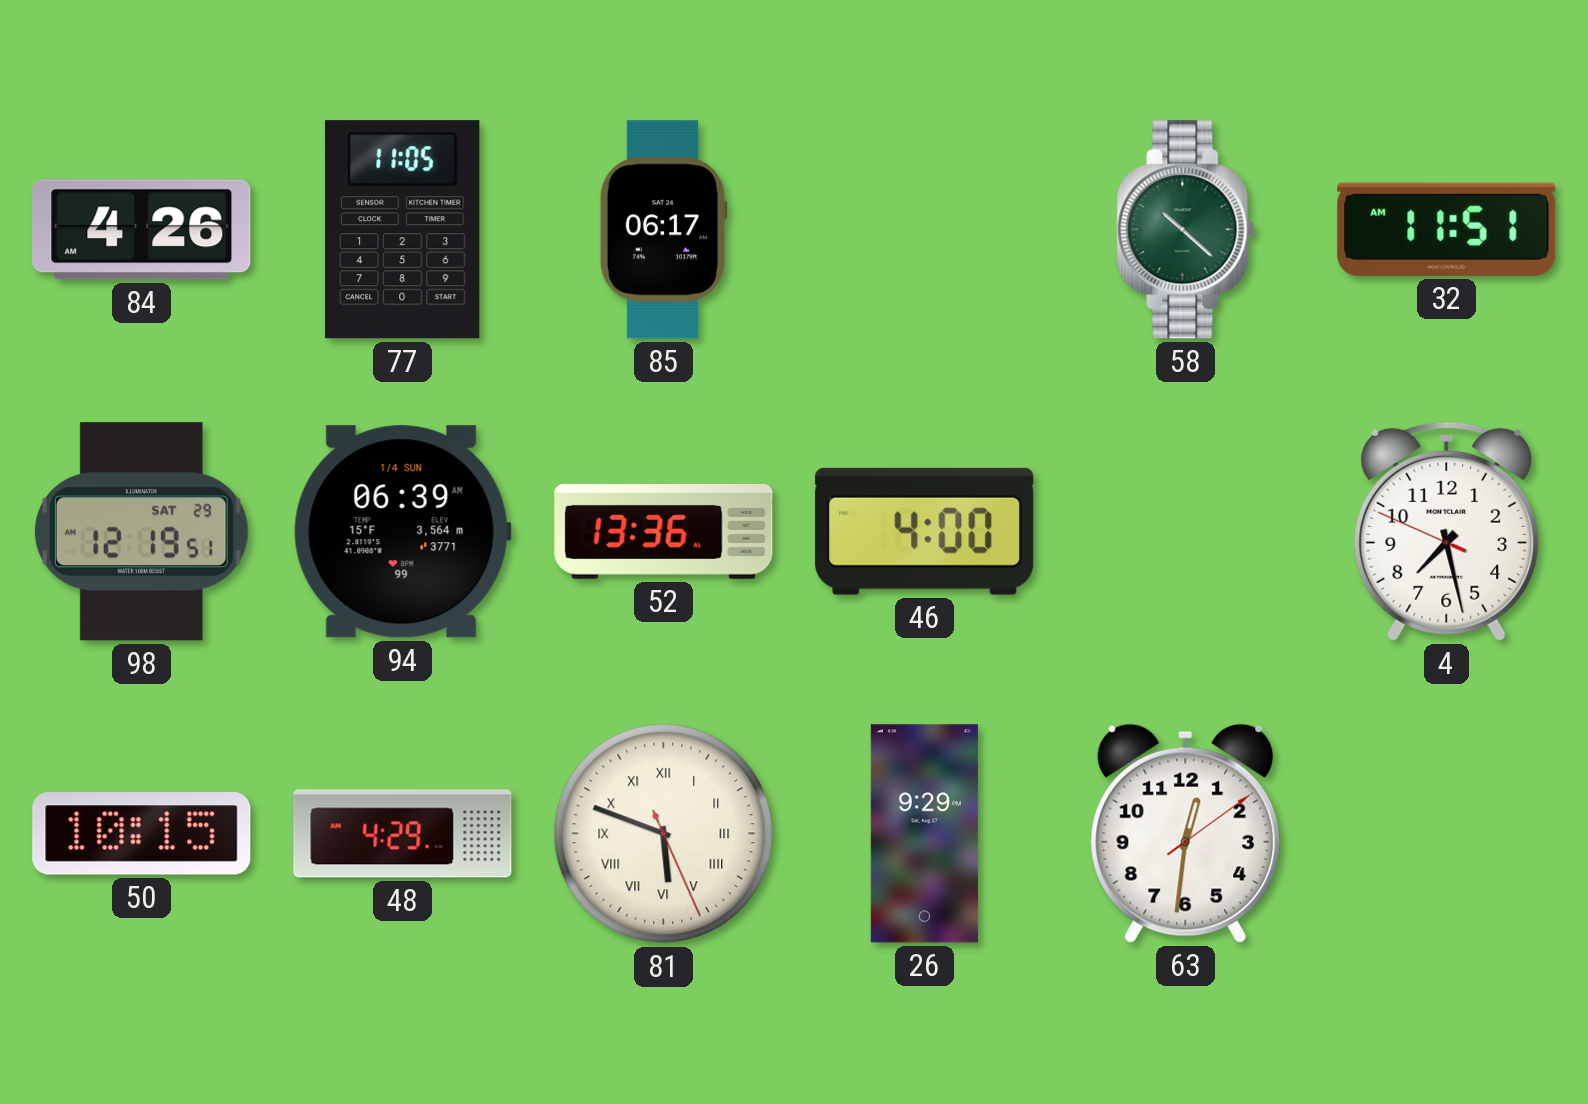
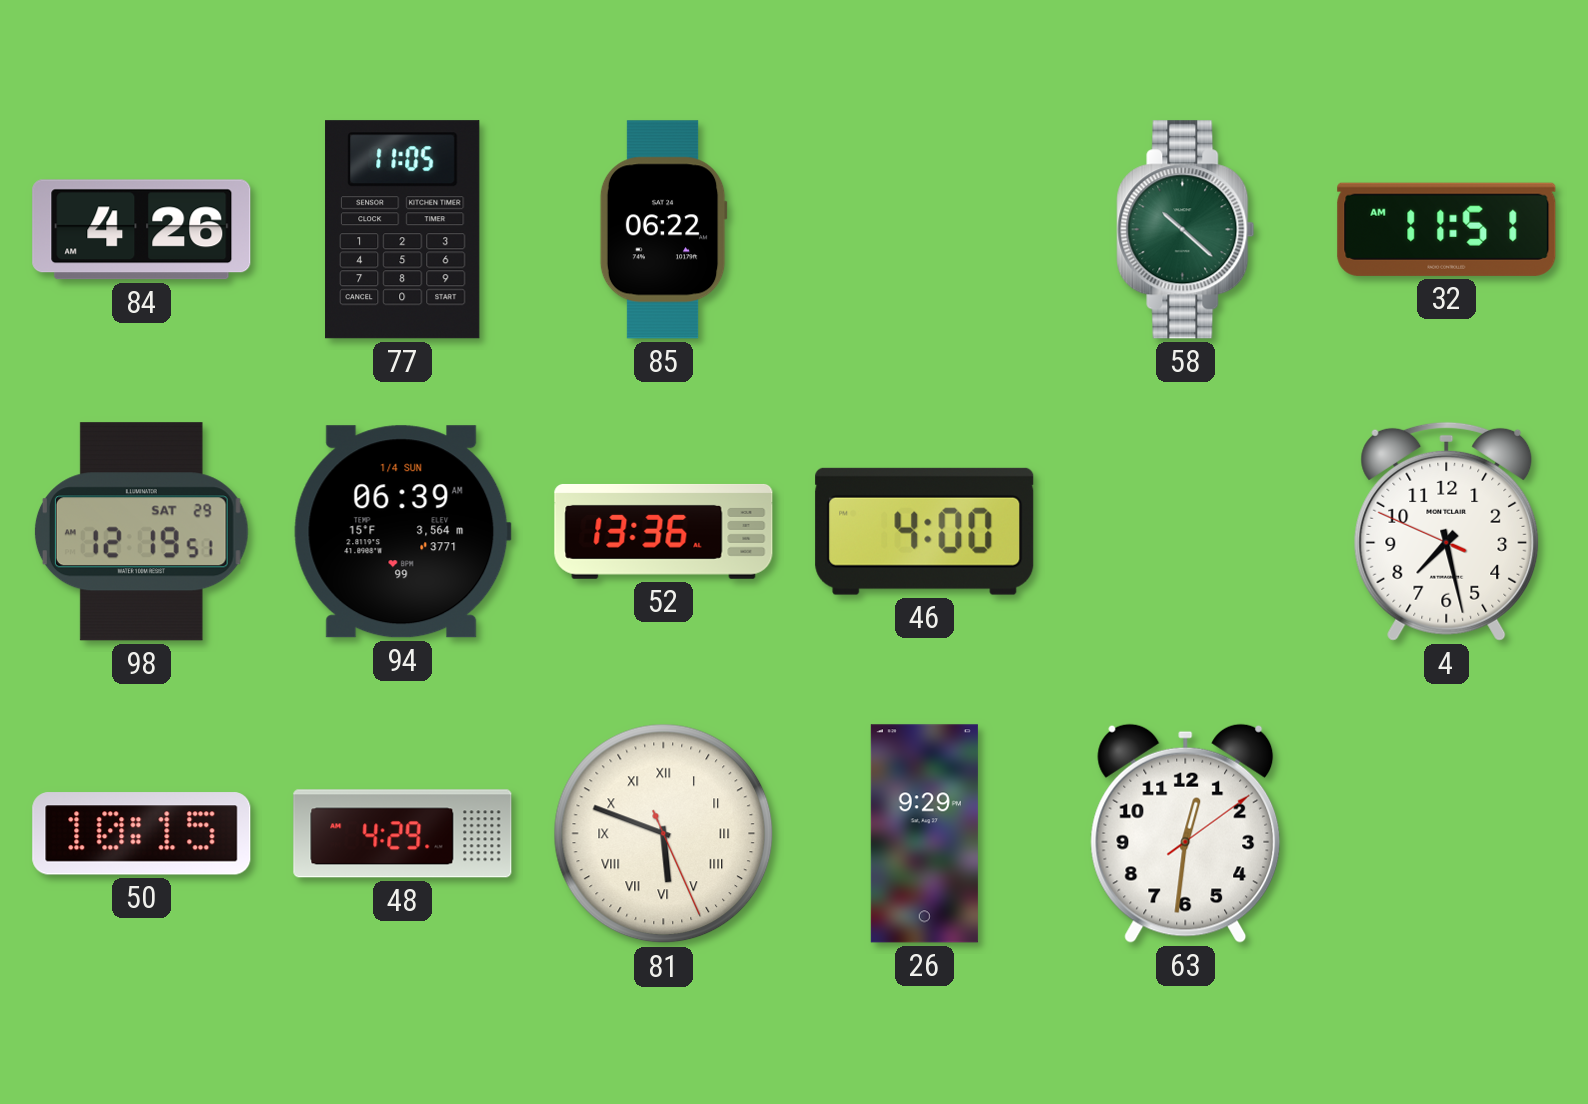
85: 06:17 -> 06:22
